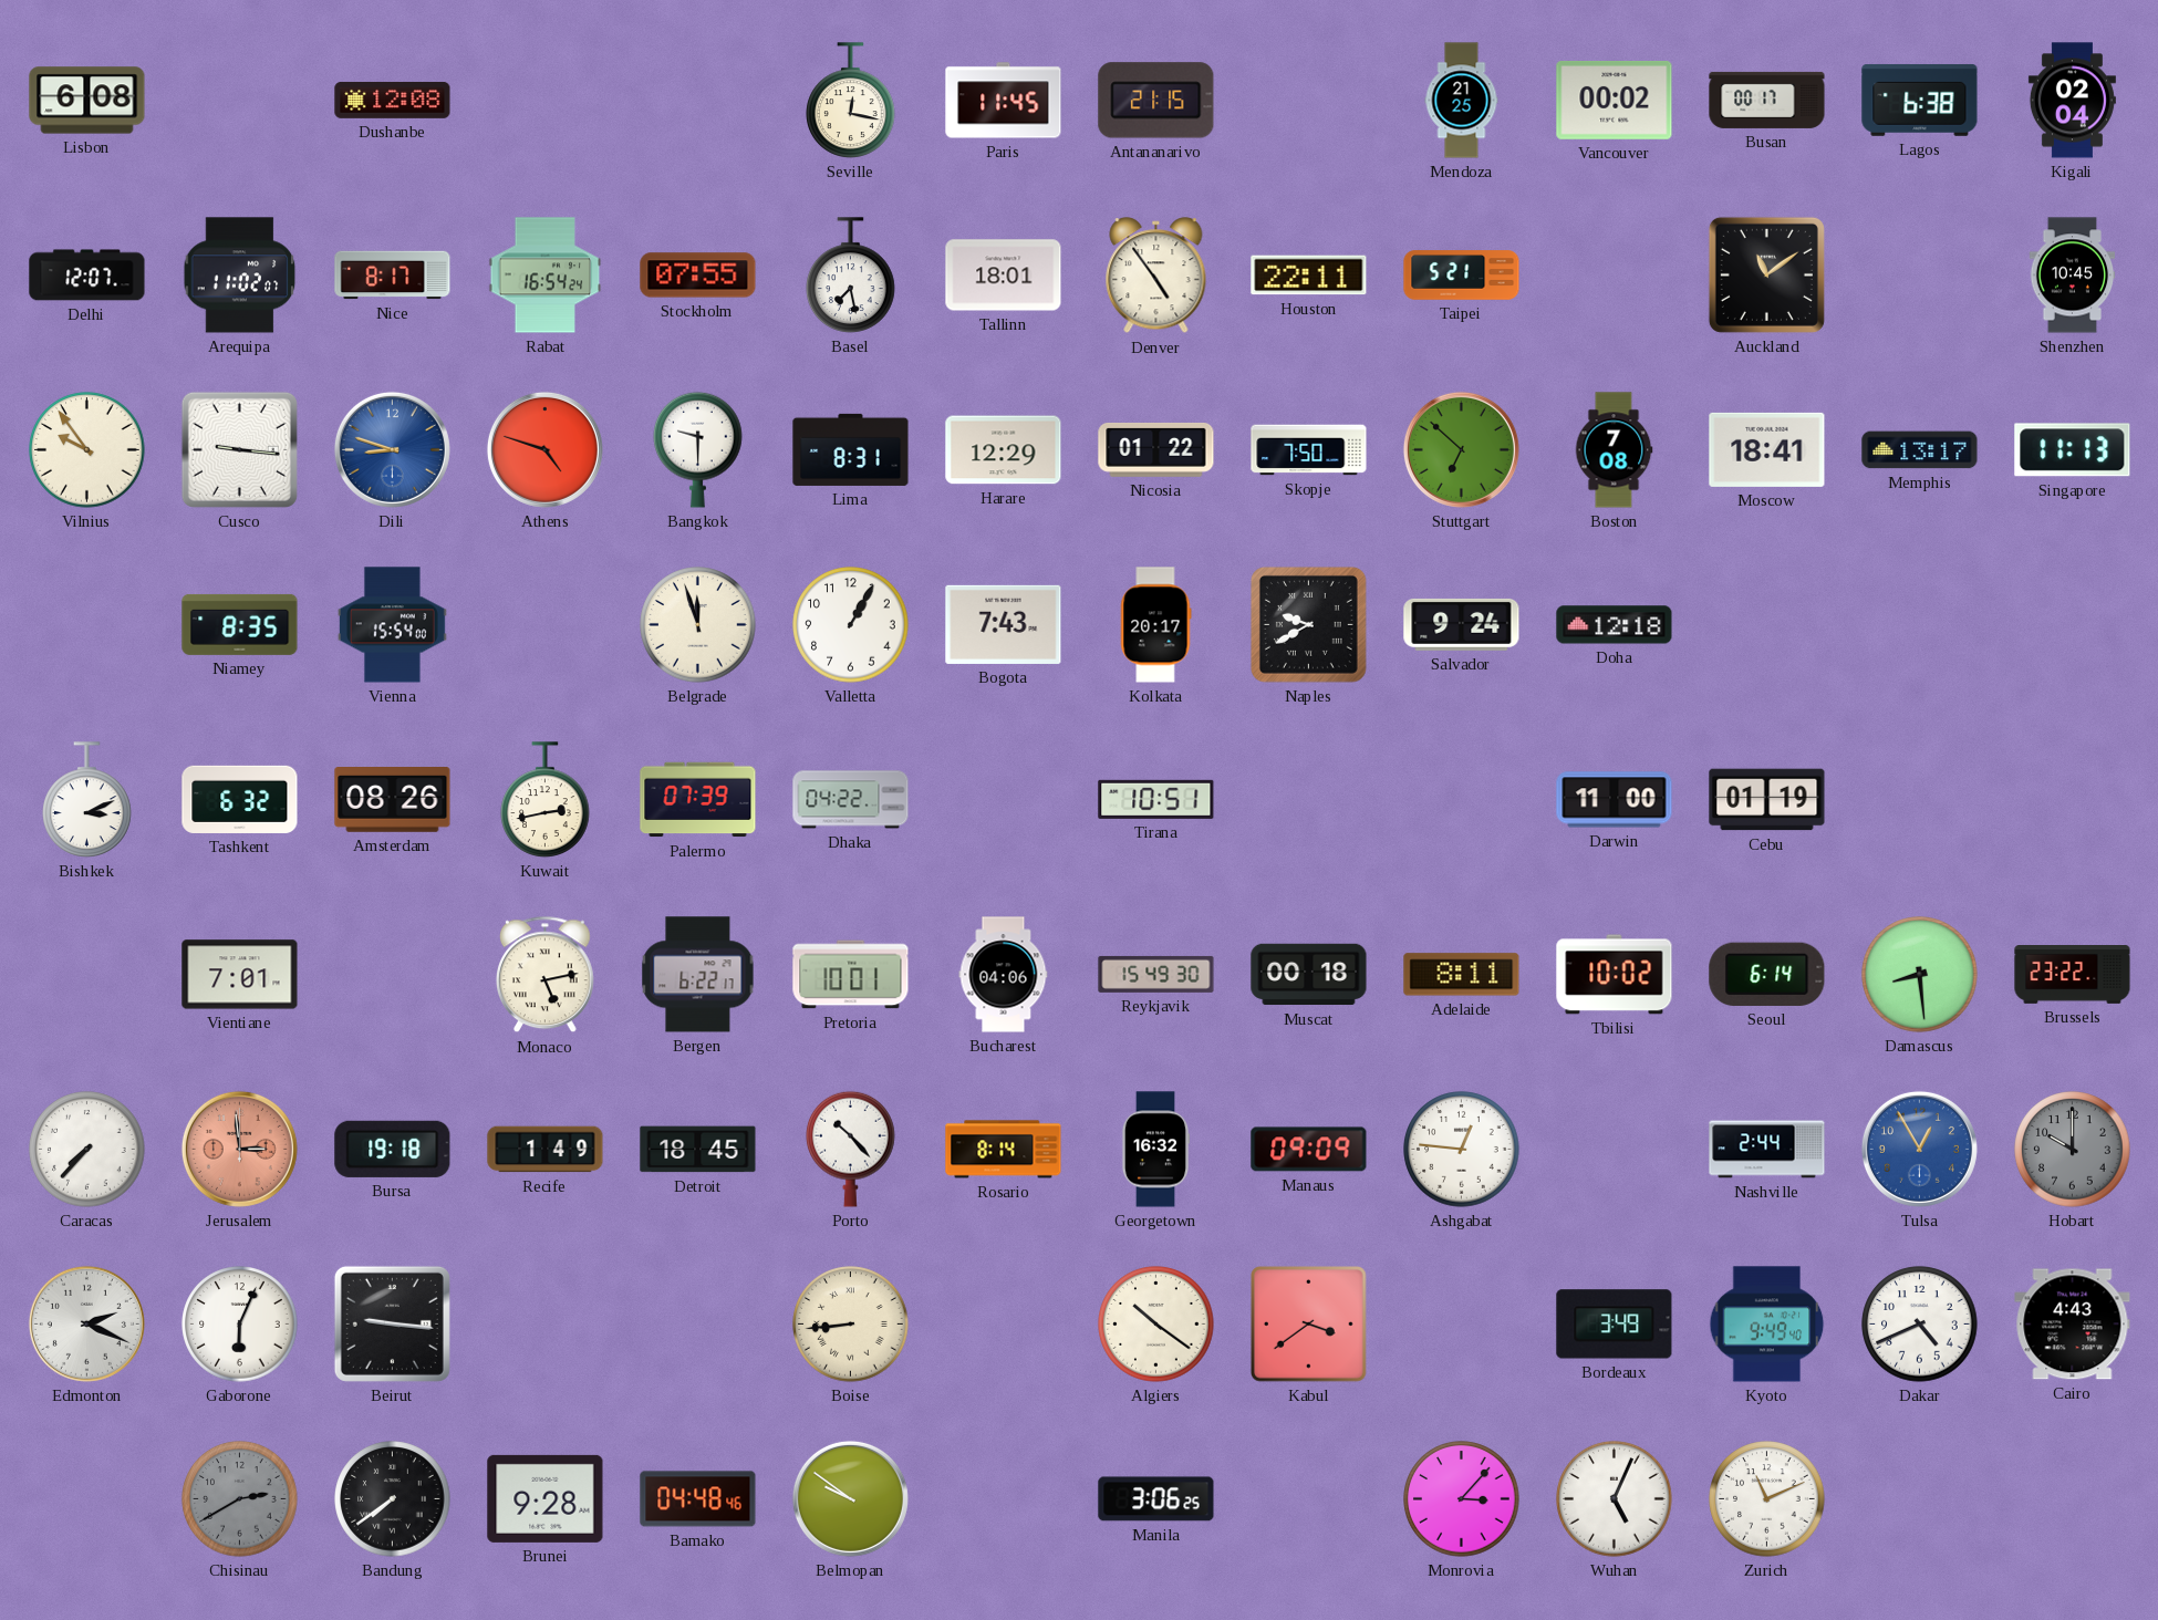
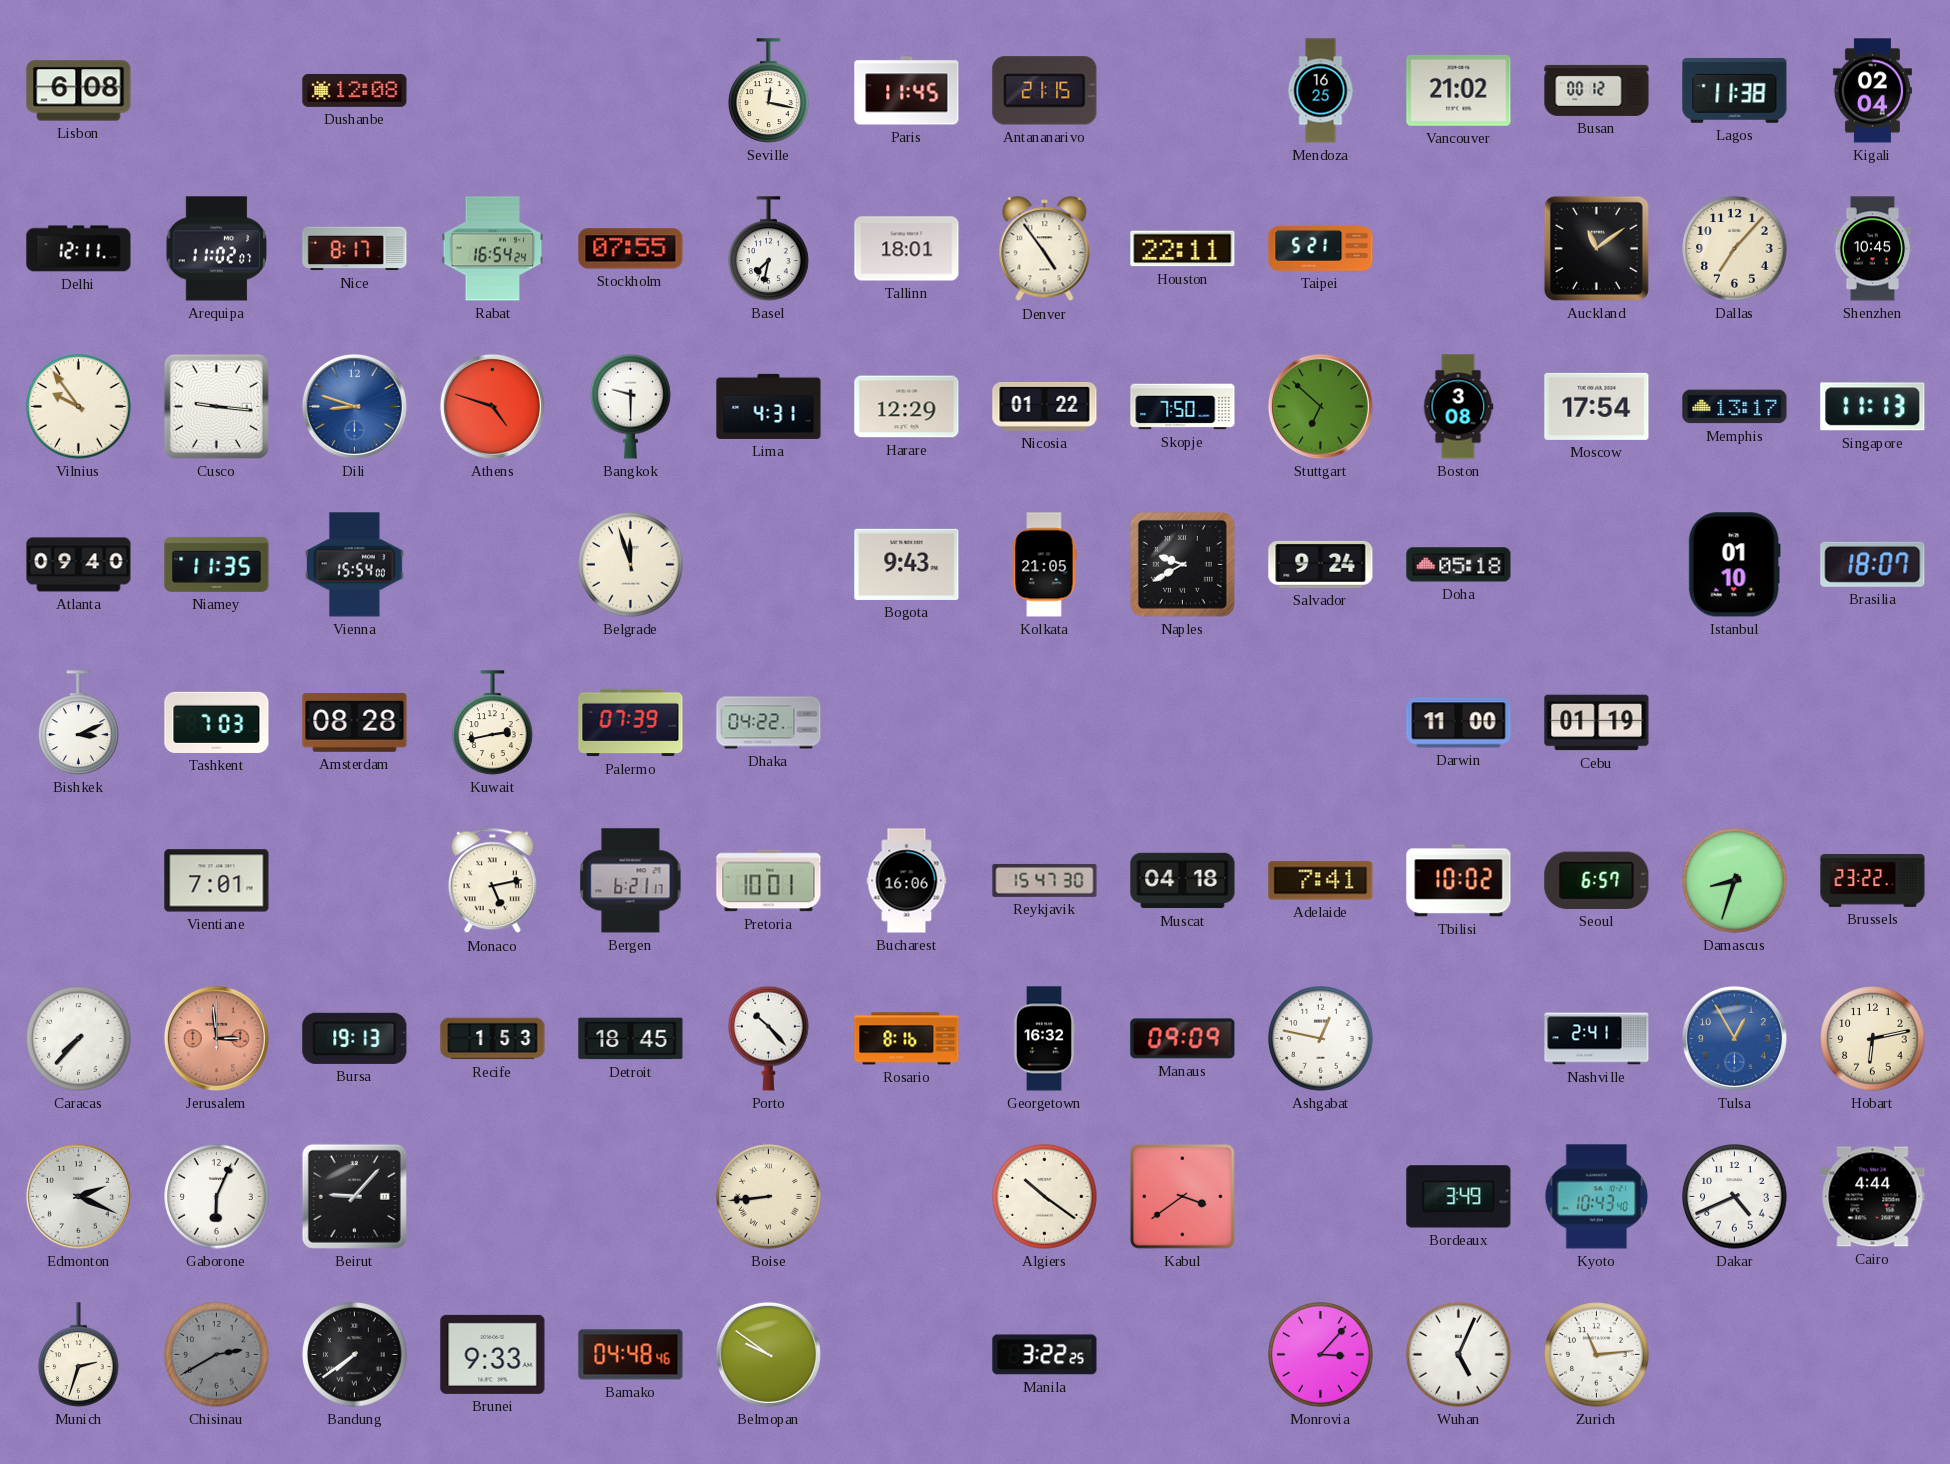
Mendoza: 21:25 -> 16:25
Vancouver: 00:02 -> 21:02
Busan: 00:17 -> 00:12
Lagos: 6:38 -> 11:38
Delhi: 12:07 -> 12:11
Basel: 7:28 -> 7:32
Dallas: none -> 7:07
Lima: 8:31 -> 4:31
Boston: 7:08 -> 3:08
Moscow: 18:41 -> 17:54
Atlanta: none -> 09:40
Niamey: 8:35 -> 11:35
Valletta: 1:05 -> none
Bogota: 7:43 -> 9:43
Kolkata: 20:17 -> 21:05
Doha: 12:18 -> 05:18
Istanbul: none -> 01:10
Brasilia: none -> 18:07
Tashkent: 6:32 -> 7:03
Amsterdam: 08:26 -> 08:28
Tirana: 10:51 -> none
Bergen: 6:22 -> 6:21
Bucharest: 04:06 -> 16:06
Reykjavik: 15:49 -> 15:47
Muscat: 00:18 -> 04:18
Adelaide: 8:11 -> 7:41
Seoul: 6:14 -> 6:57
Damascus: 8:29 -> 8:33
Bursa: 19:18 -> 19:13
Recife: 1:49 -> 1:53
Rosario: 8:14 -> 8:16
Ashgabat: 12:46 -> 12:47
Nashville: 2:44 -> 2:41
Hobart: 10:00 -> 6:13
Hobart dial: grey -> cream
Beirut: 9:16 -> 9:07
Kyoto: 9:49 -> 10:43
Cairo: 4:43 -> 4:44
Munich: none -> 2:33
Brunei: 9:28 -> 9:33
Manila: 3:06 -> 3:22
Zurich: 11:11 -> 11:14
